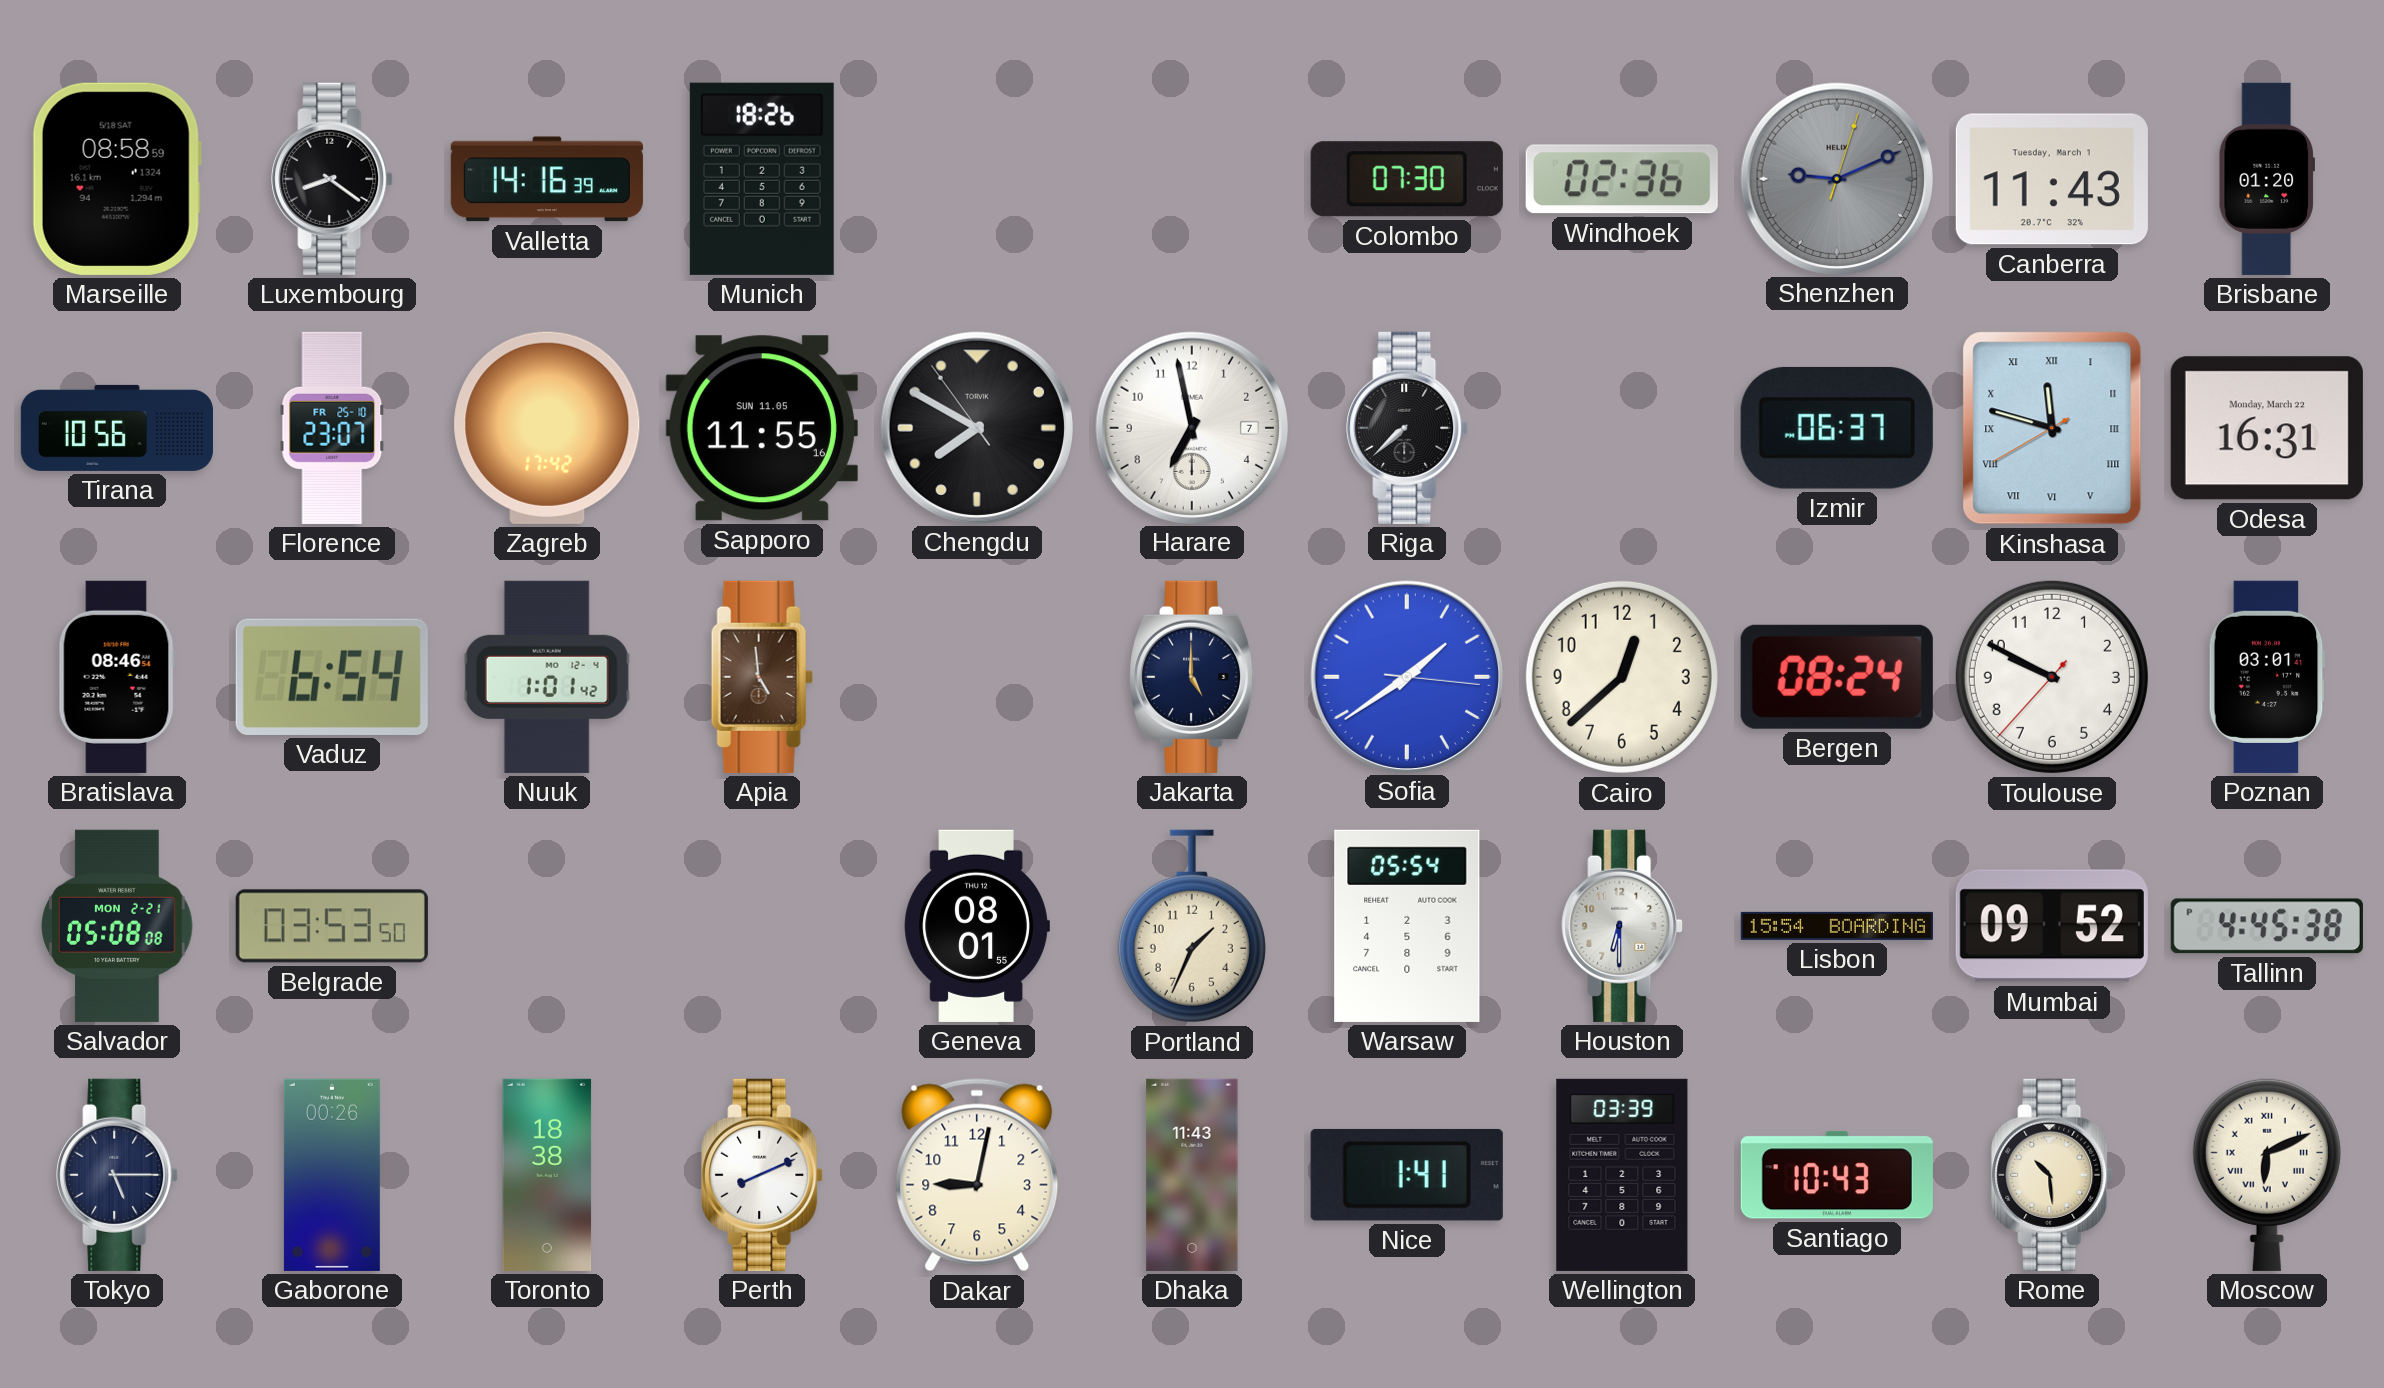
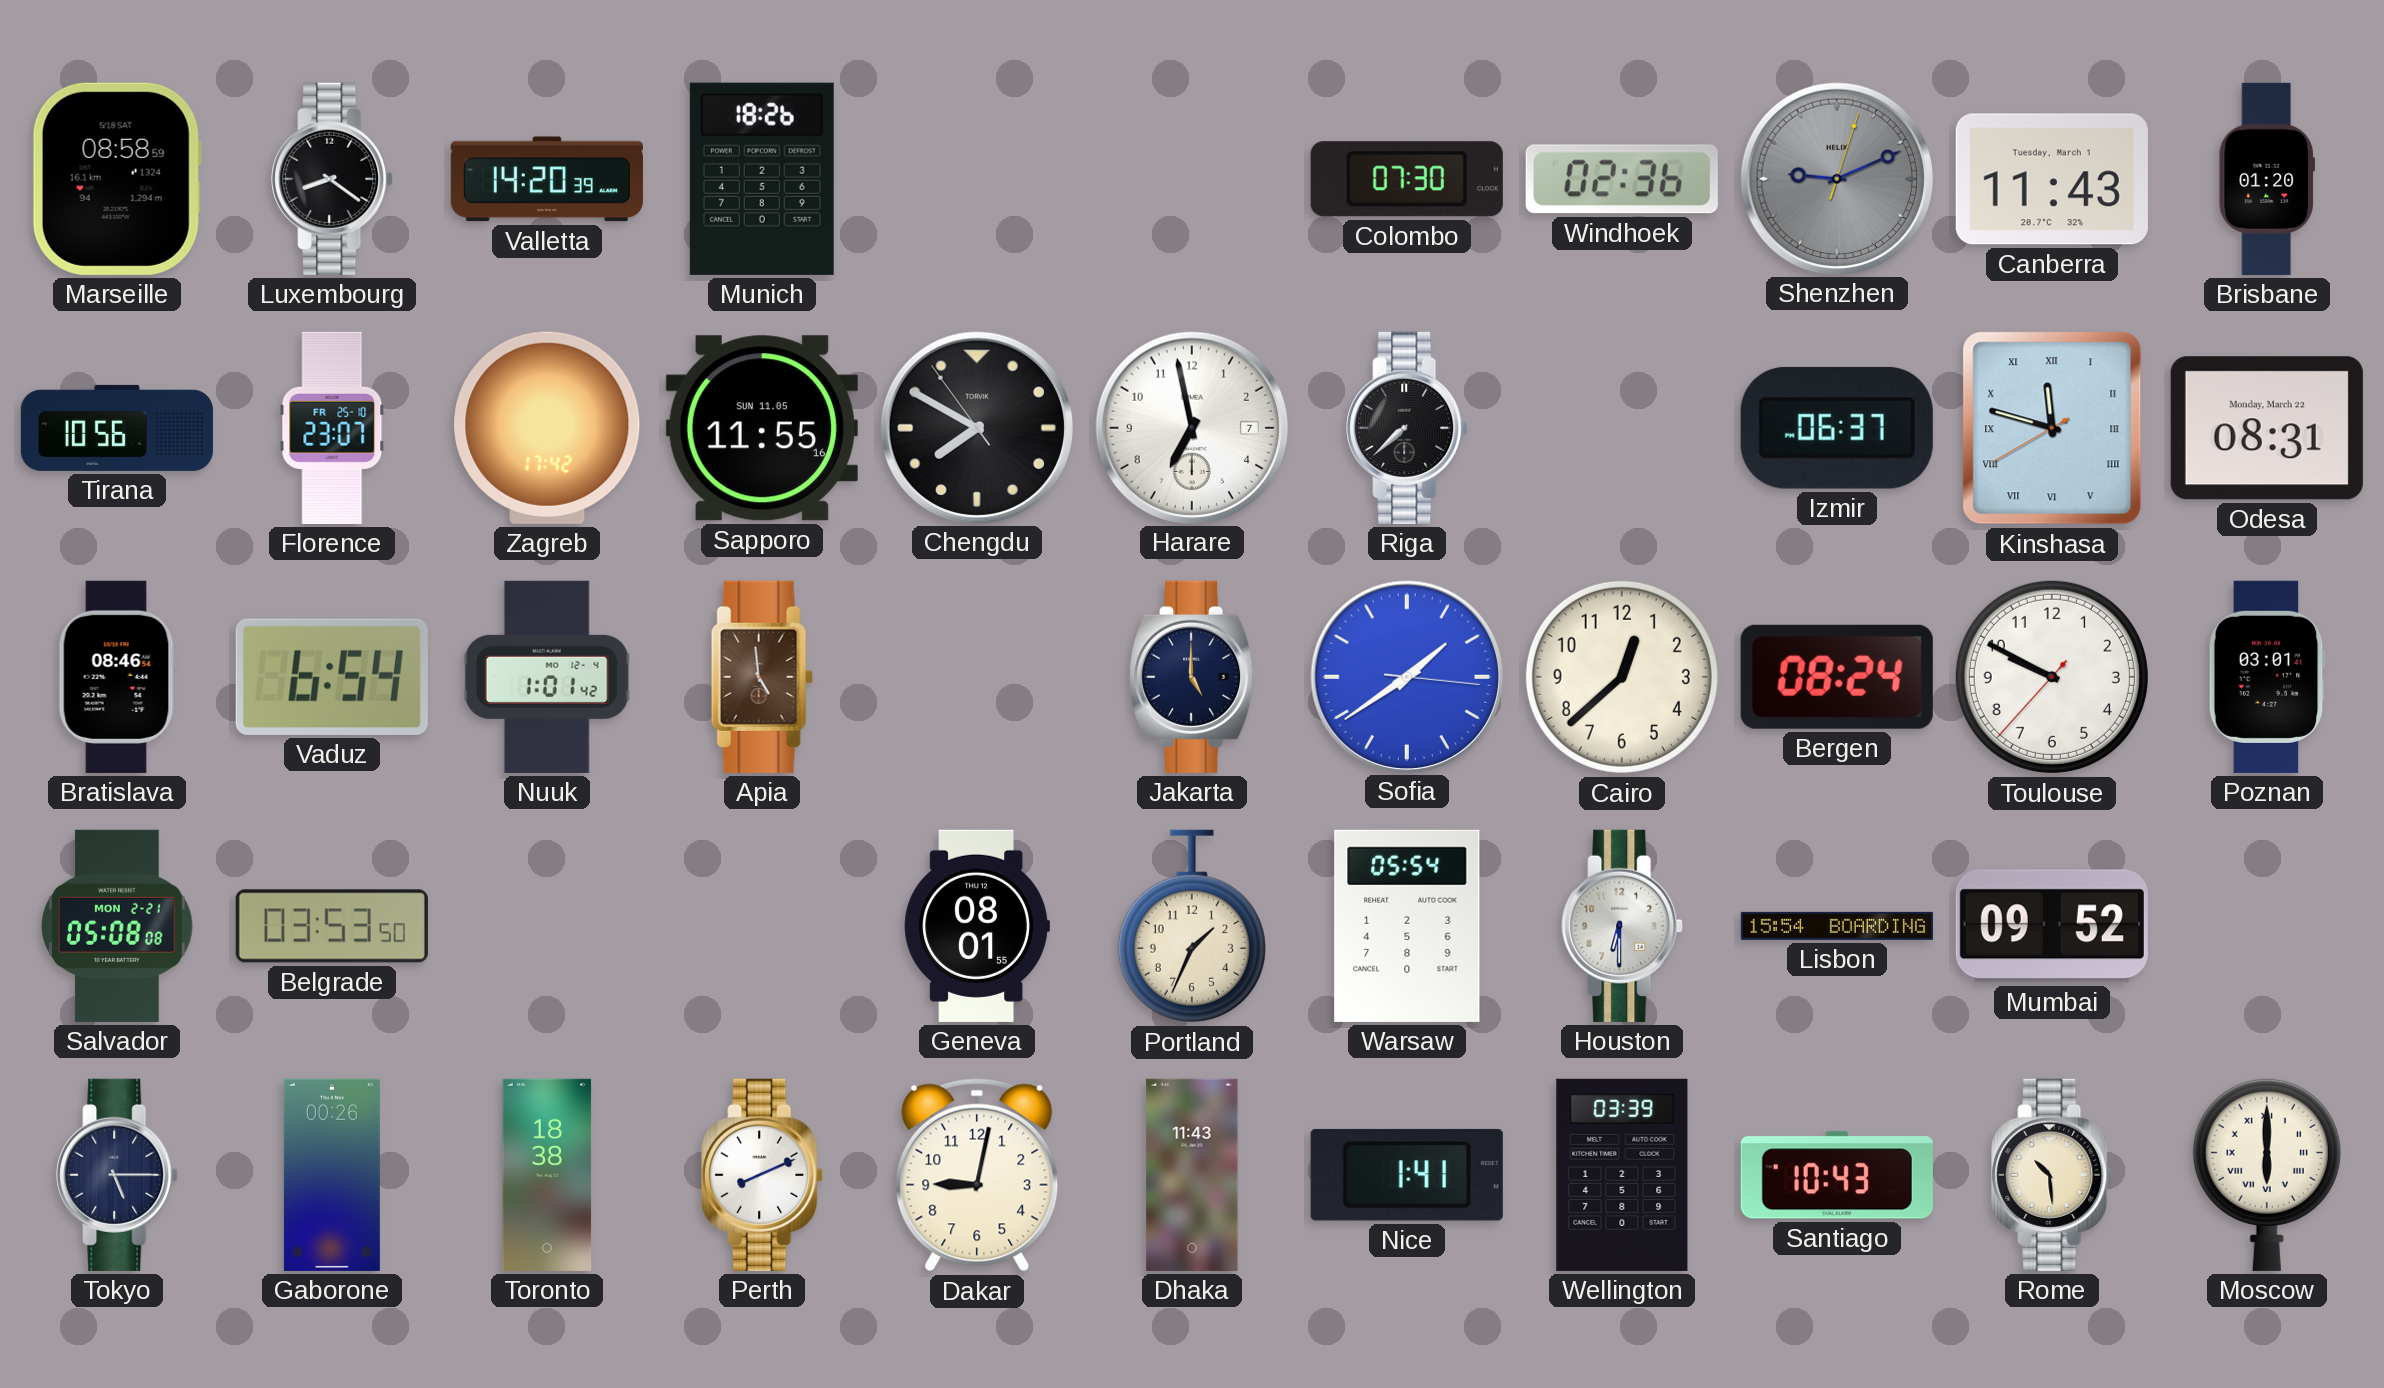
Valletta: 14:16 -> 14:20
Odesa: 16:31 -> 08:31
Tallinn: 4:45 -> none
Moscow: 6:11 -> 6:00
